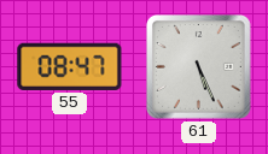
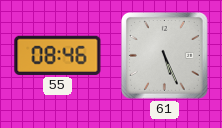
55: 08:47 -> 08:46
